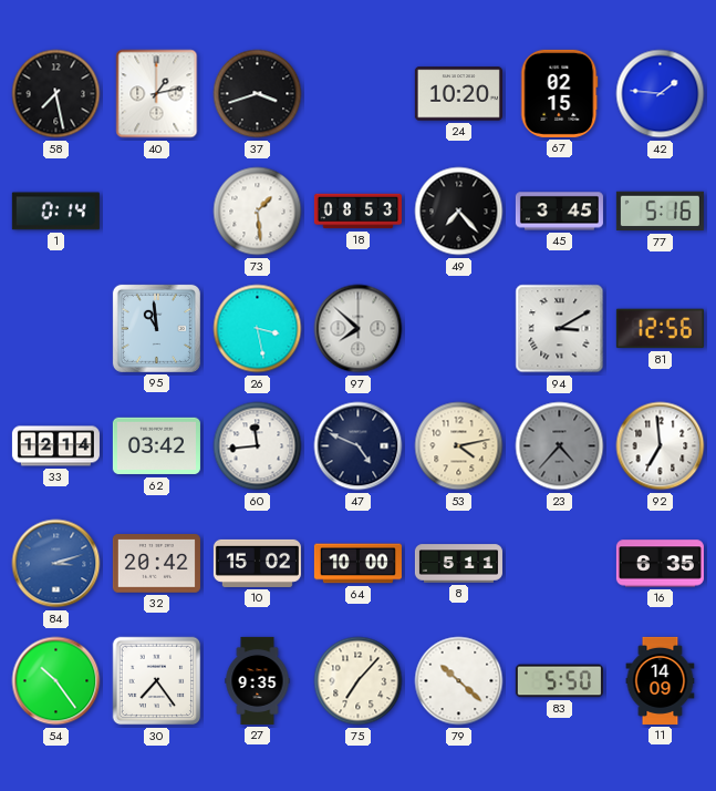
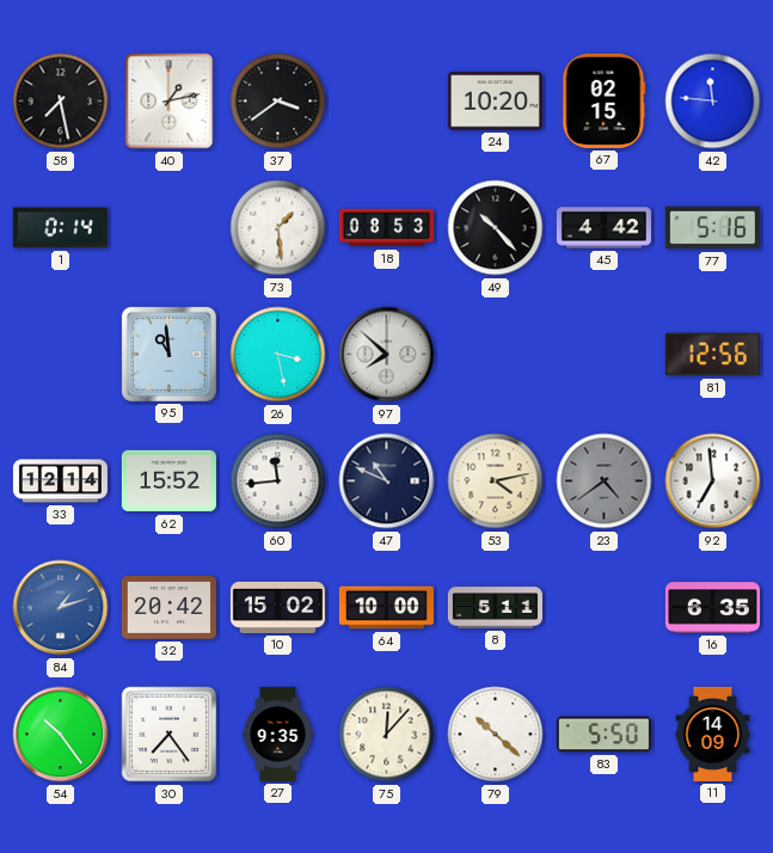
37: 3:42 -> 3:39
42: 1:46 -> 11:46
49: 7:23 -> 10:23
45: 3:45 -> 4:42
94: 3:10 -> none
62: 03:42 -> 15:52
47: 4:49 -> 10:49
23: 4:37 -> 4:39
84: 3:12 -> 1:12
75: 7:07 -> 12:07
